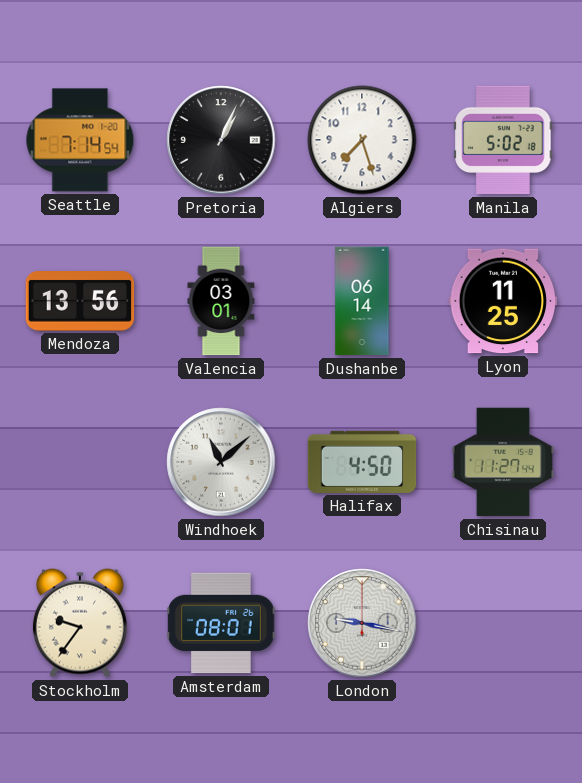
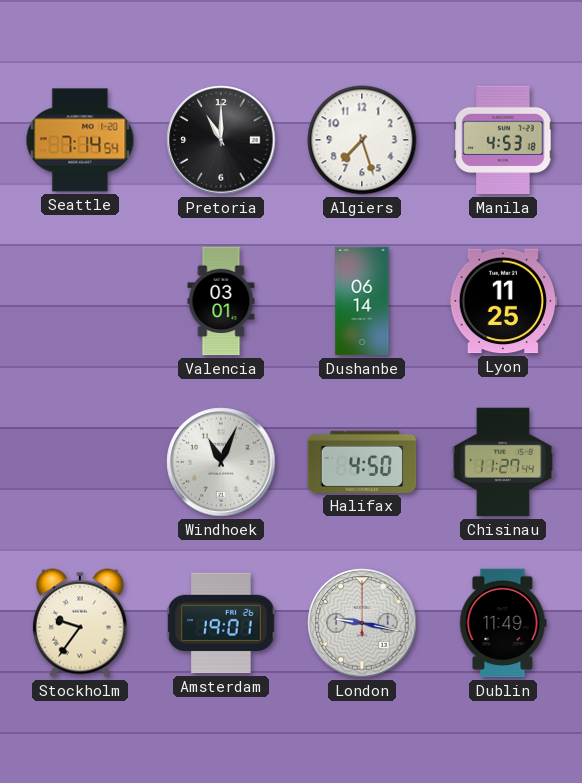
Pretoria: 1:04 -> 11:00
Manila: 5:02 -> 4:53
Mendoza: 13:56 -> none
Windhoek: 11:08 -> 11:04
Amsterdam: 08:01 -> 19:01
Dublin: none -> 11:49
